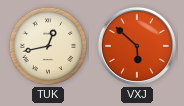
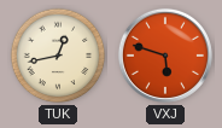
VXJ: 5:52 -> 5:48
